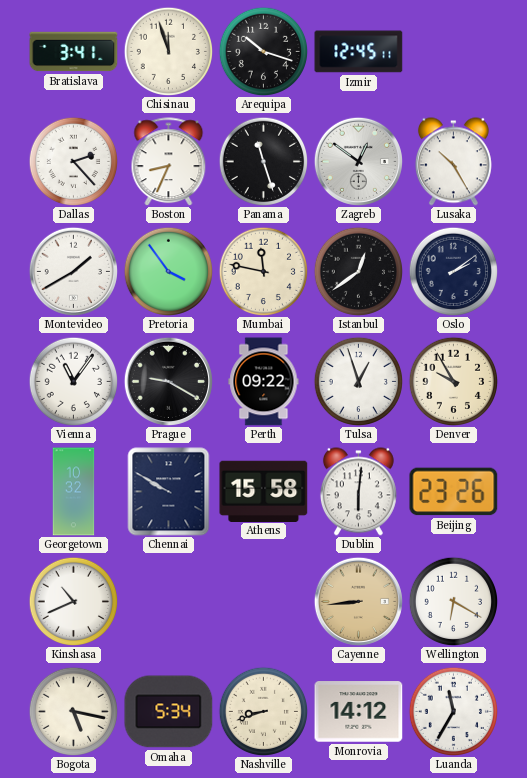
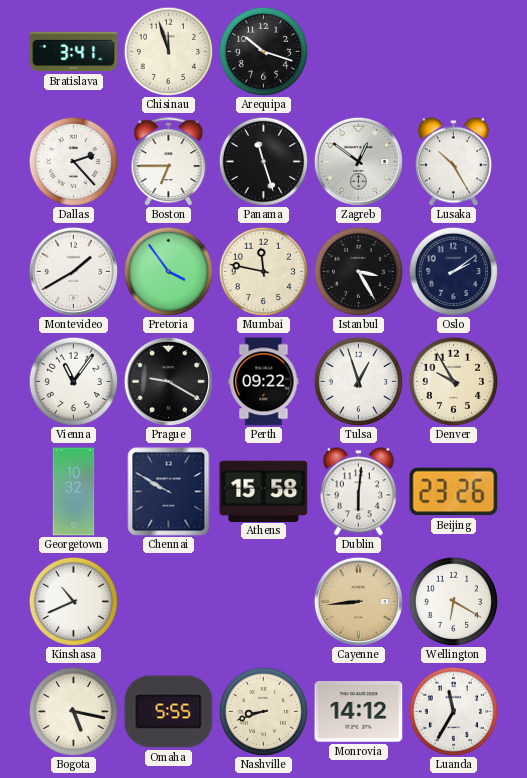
Izmir: 12:45 -> none
Boston: 8:34 -> 6:45
Istanbul: 12:39 -> 3:25
Omaha: 5:34 -> 5:55
